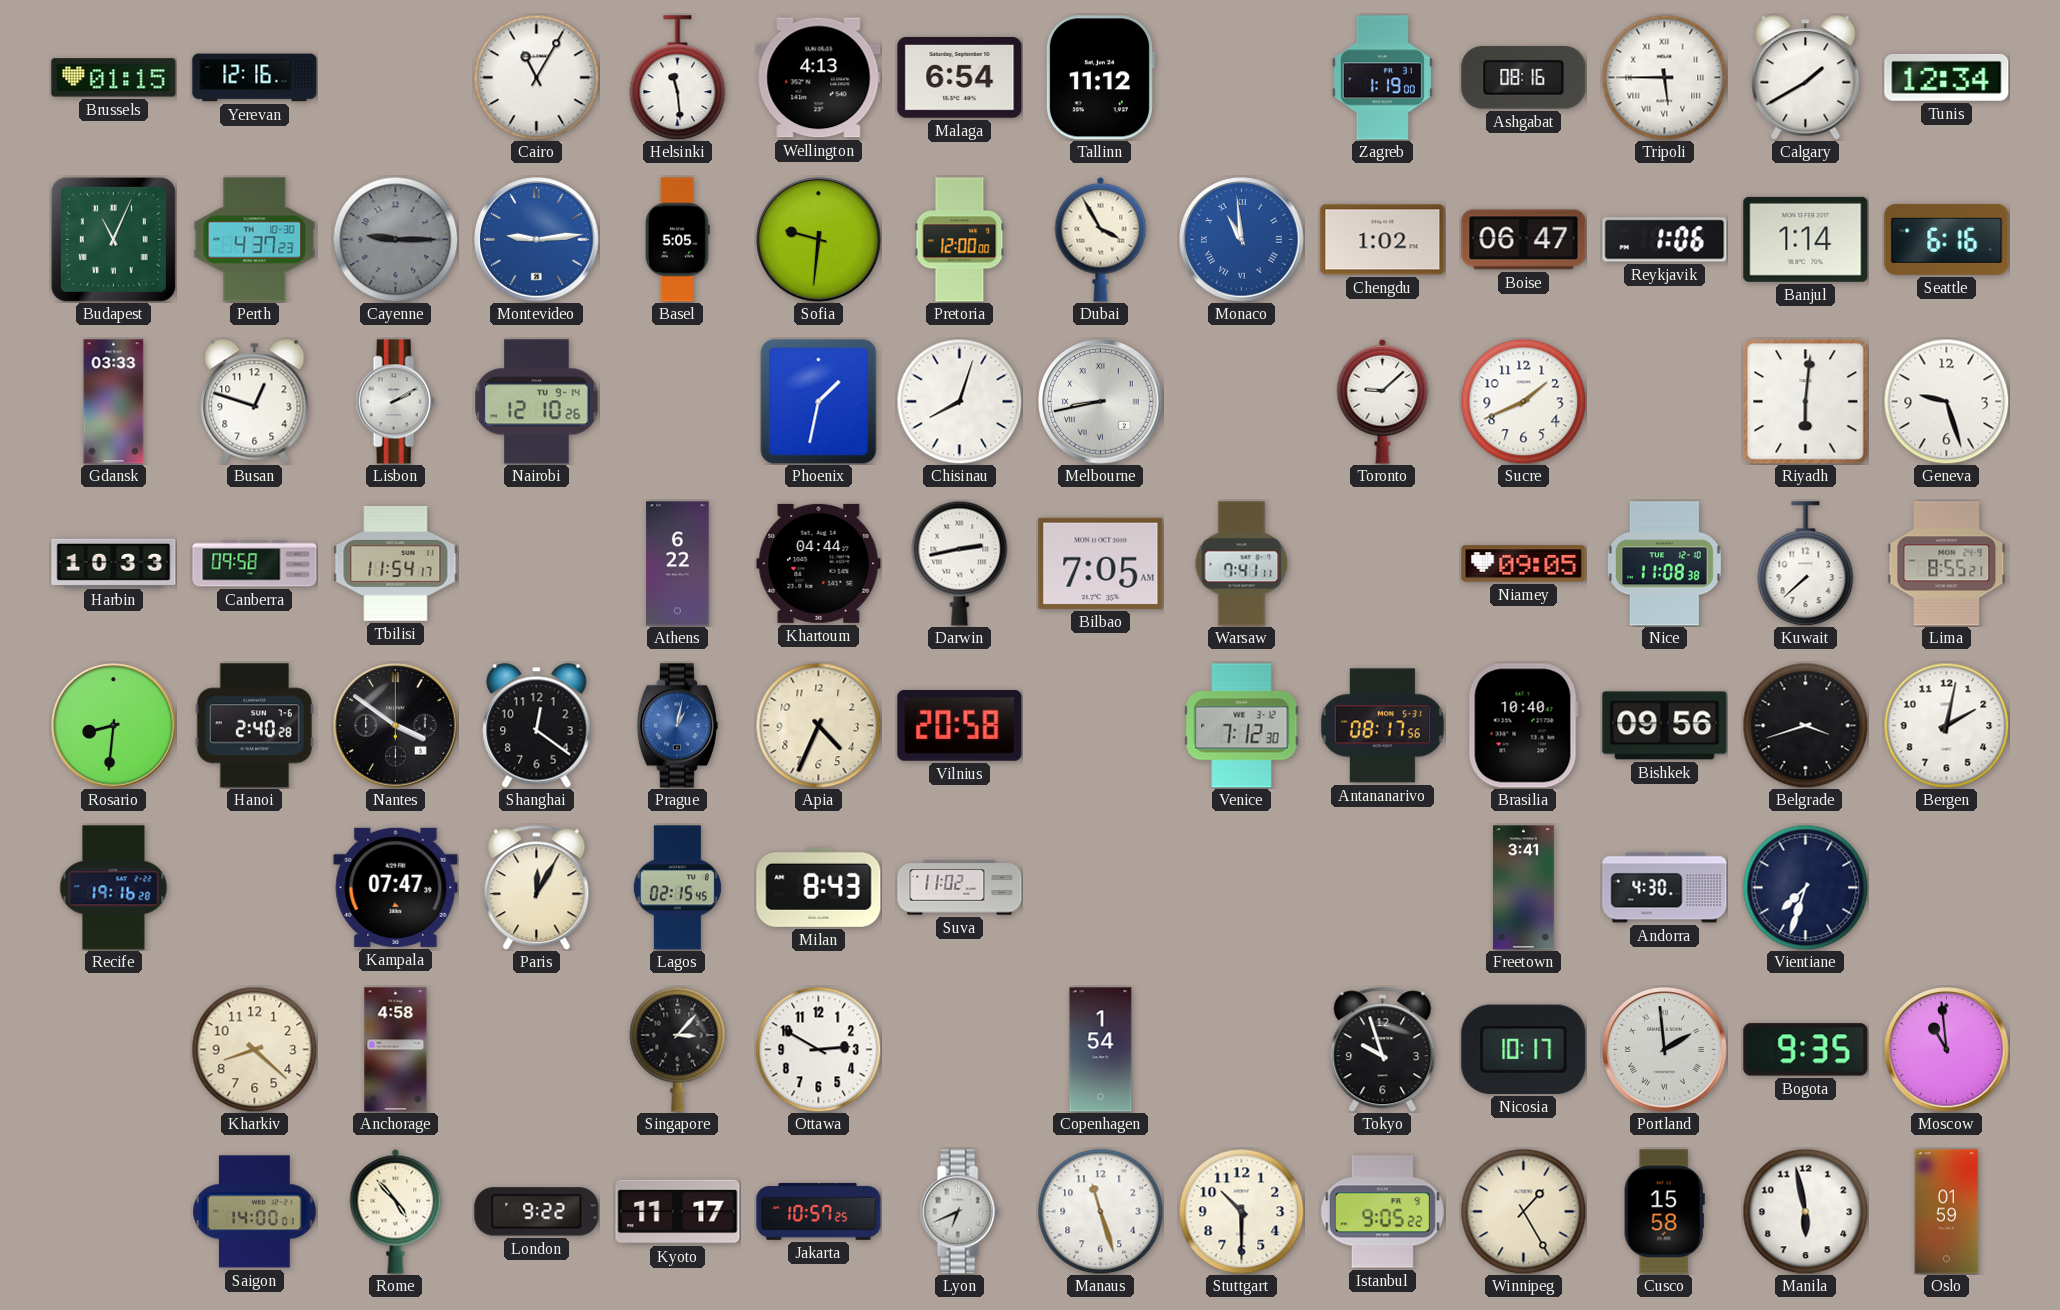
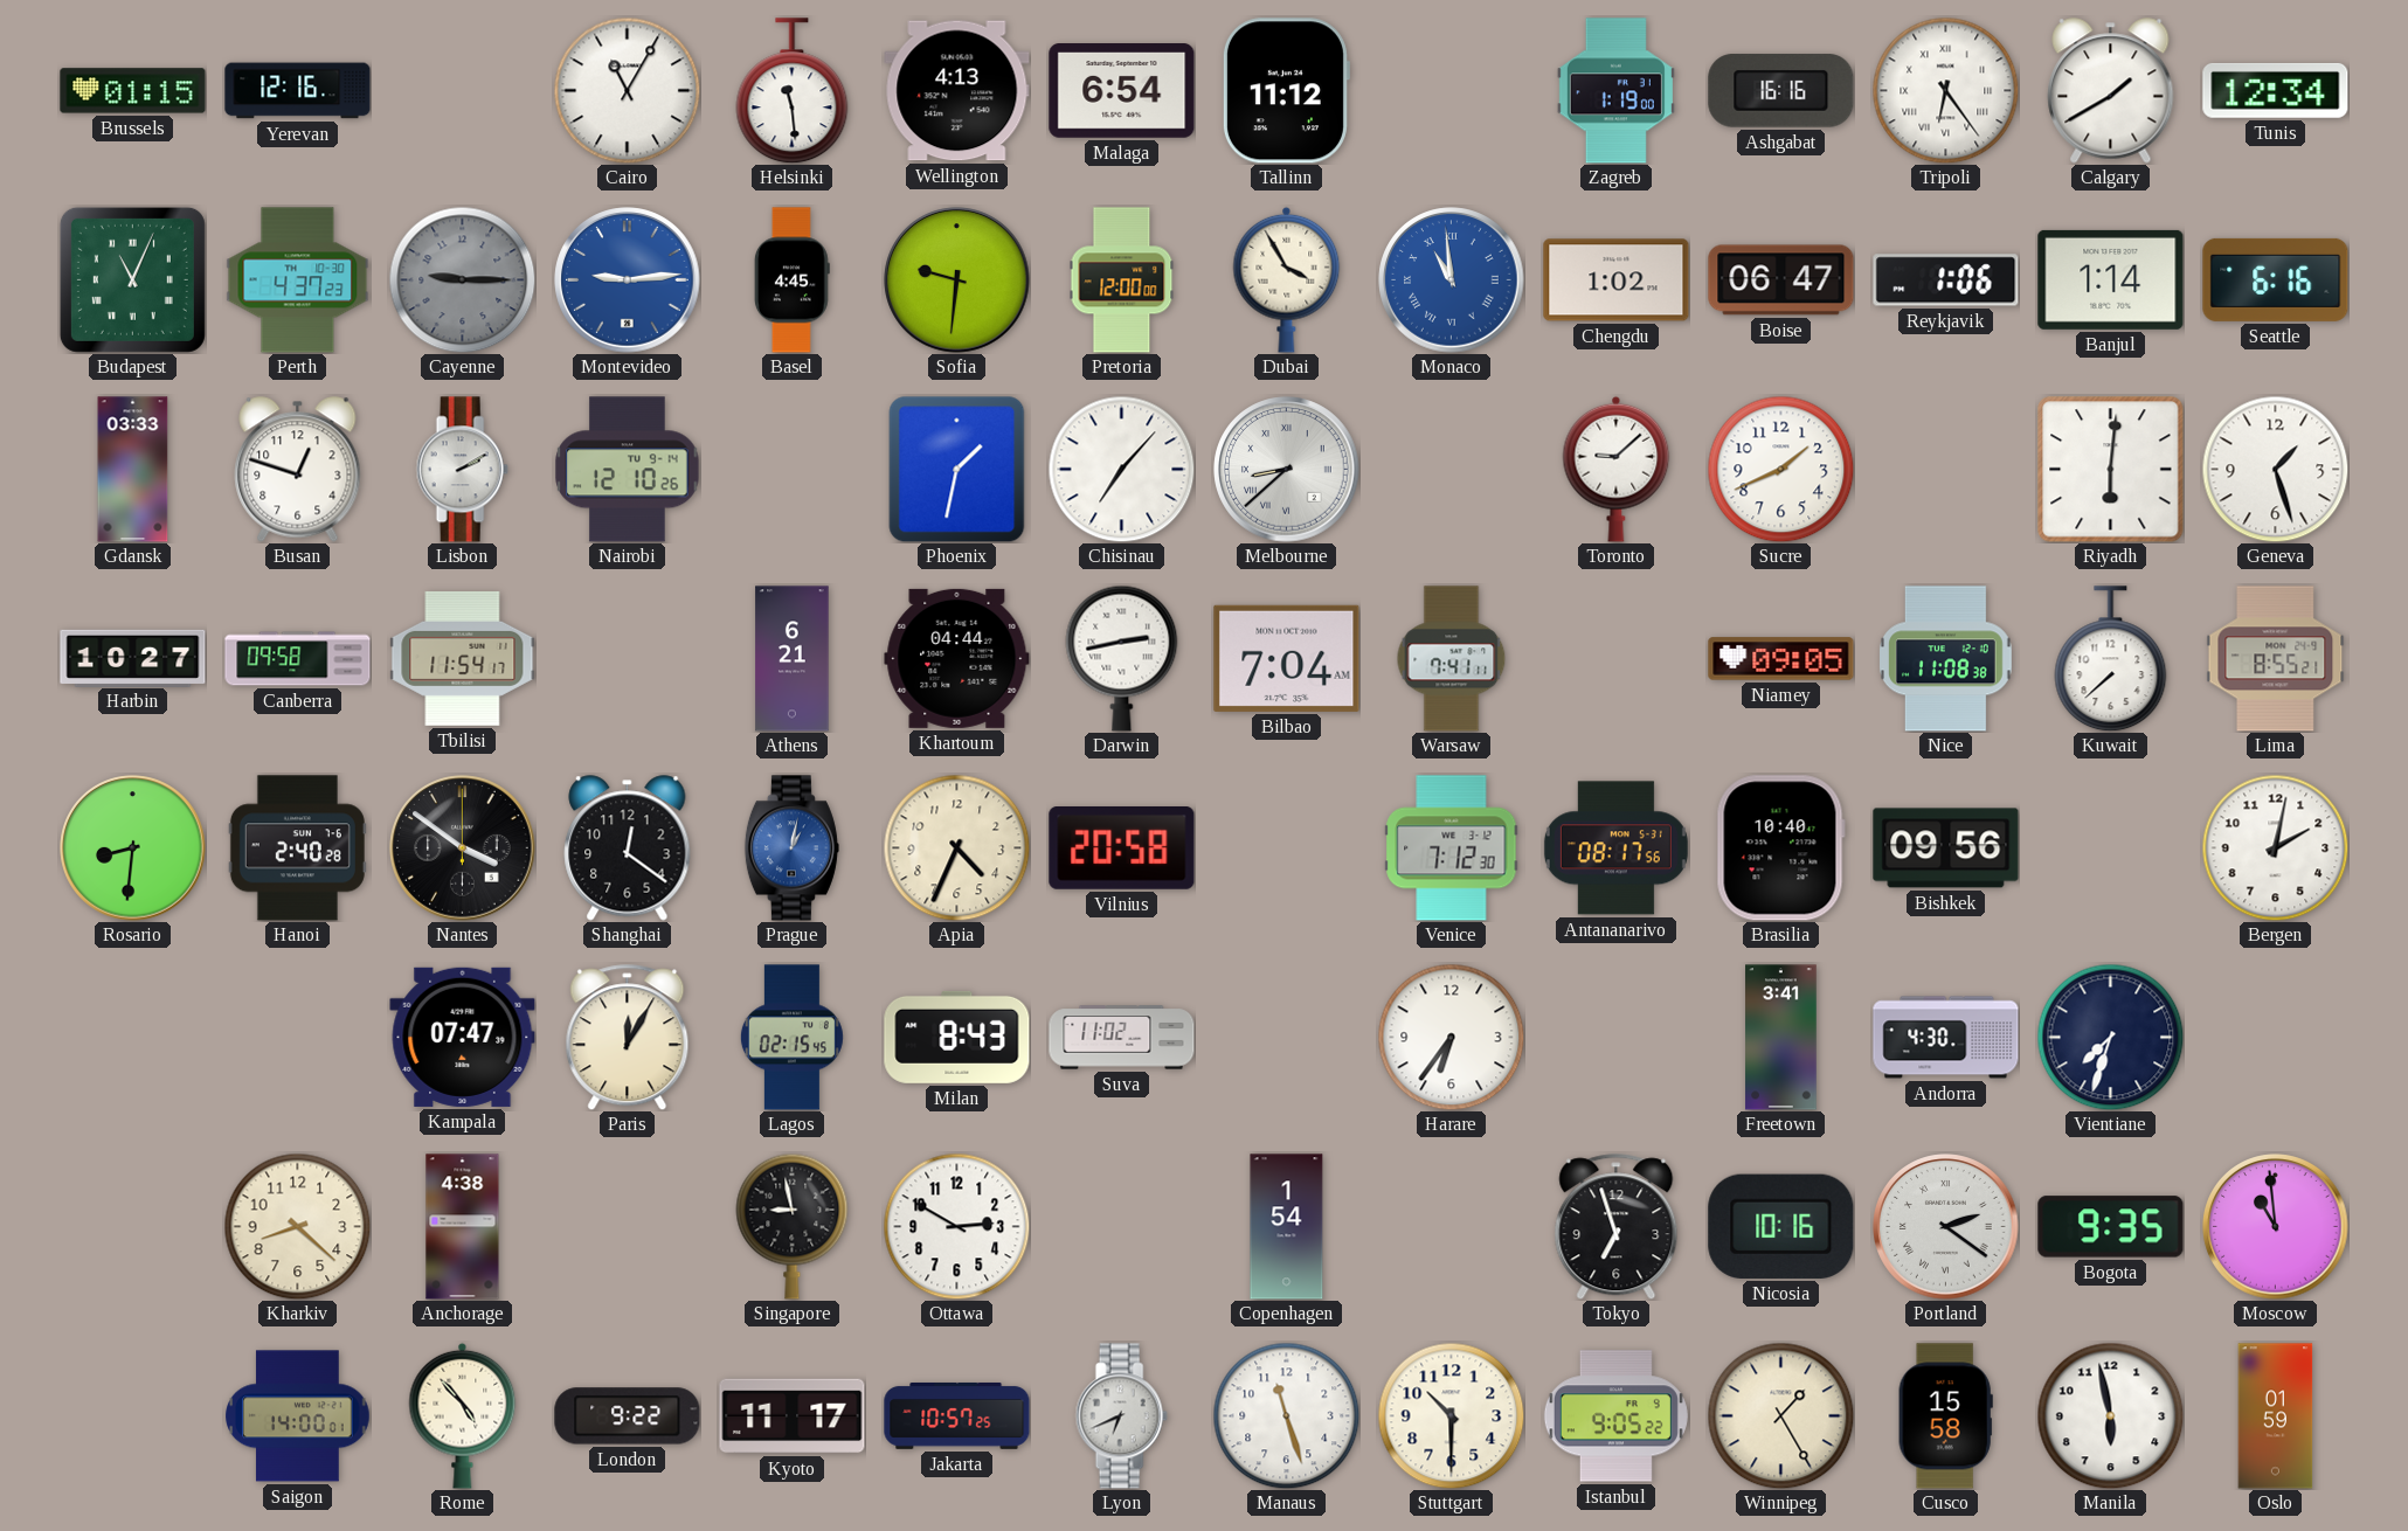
Ashgabat: 08:16 -> 16:16
Tripoli: 5:45 -> 6:24
Basel: 5:05 -> 4:45
Chisinau: 8:03 -> 7:07
Melbourne: 8:43 -> 8:38
Geneva: 9:27 -> 1:27
Harbin: 10:33 -> 10:27
Athens: 6:22 -> 6:21
Bilbao: 7:05 -> 7:04
Belgrade: 3:42 -> none
Recife: 19:16 -> none
Harare: none -> 6:36
Anchorage: 4:58 -> 4:38
Singapore: 3:07 -> 8:58
Tokyo: 9:57 -> 6:57
Nicosia: 10:17 -> 10:16
Portland: 1:59 -> 2:21
